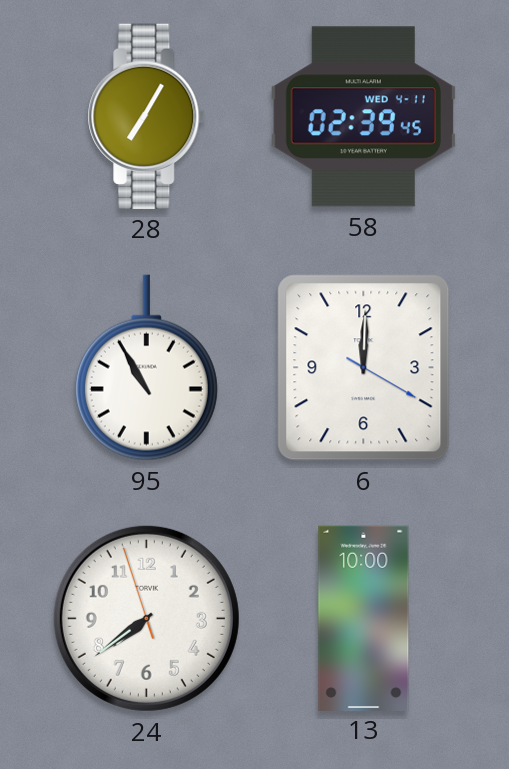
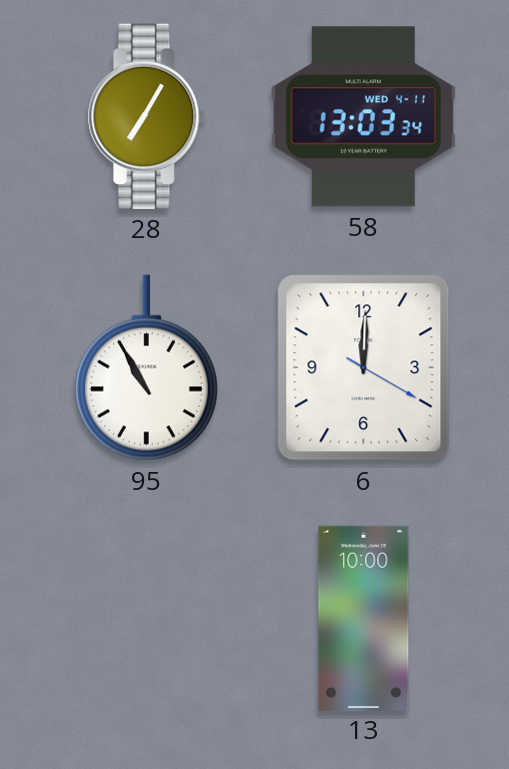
58: 02:39 -> 13:03
24: 7:38 -> none
